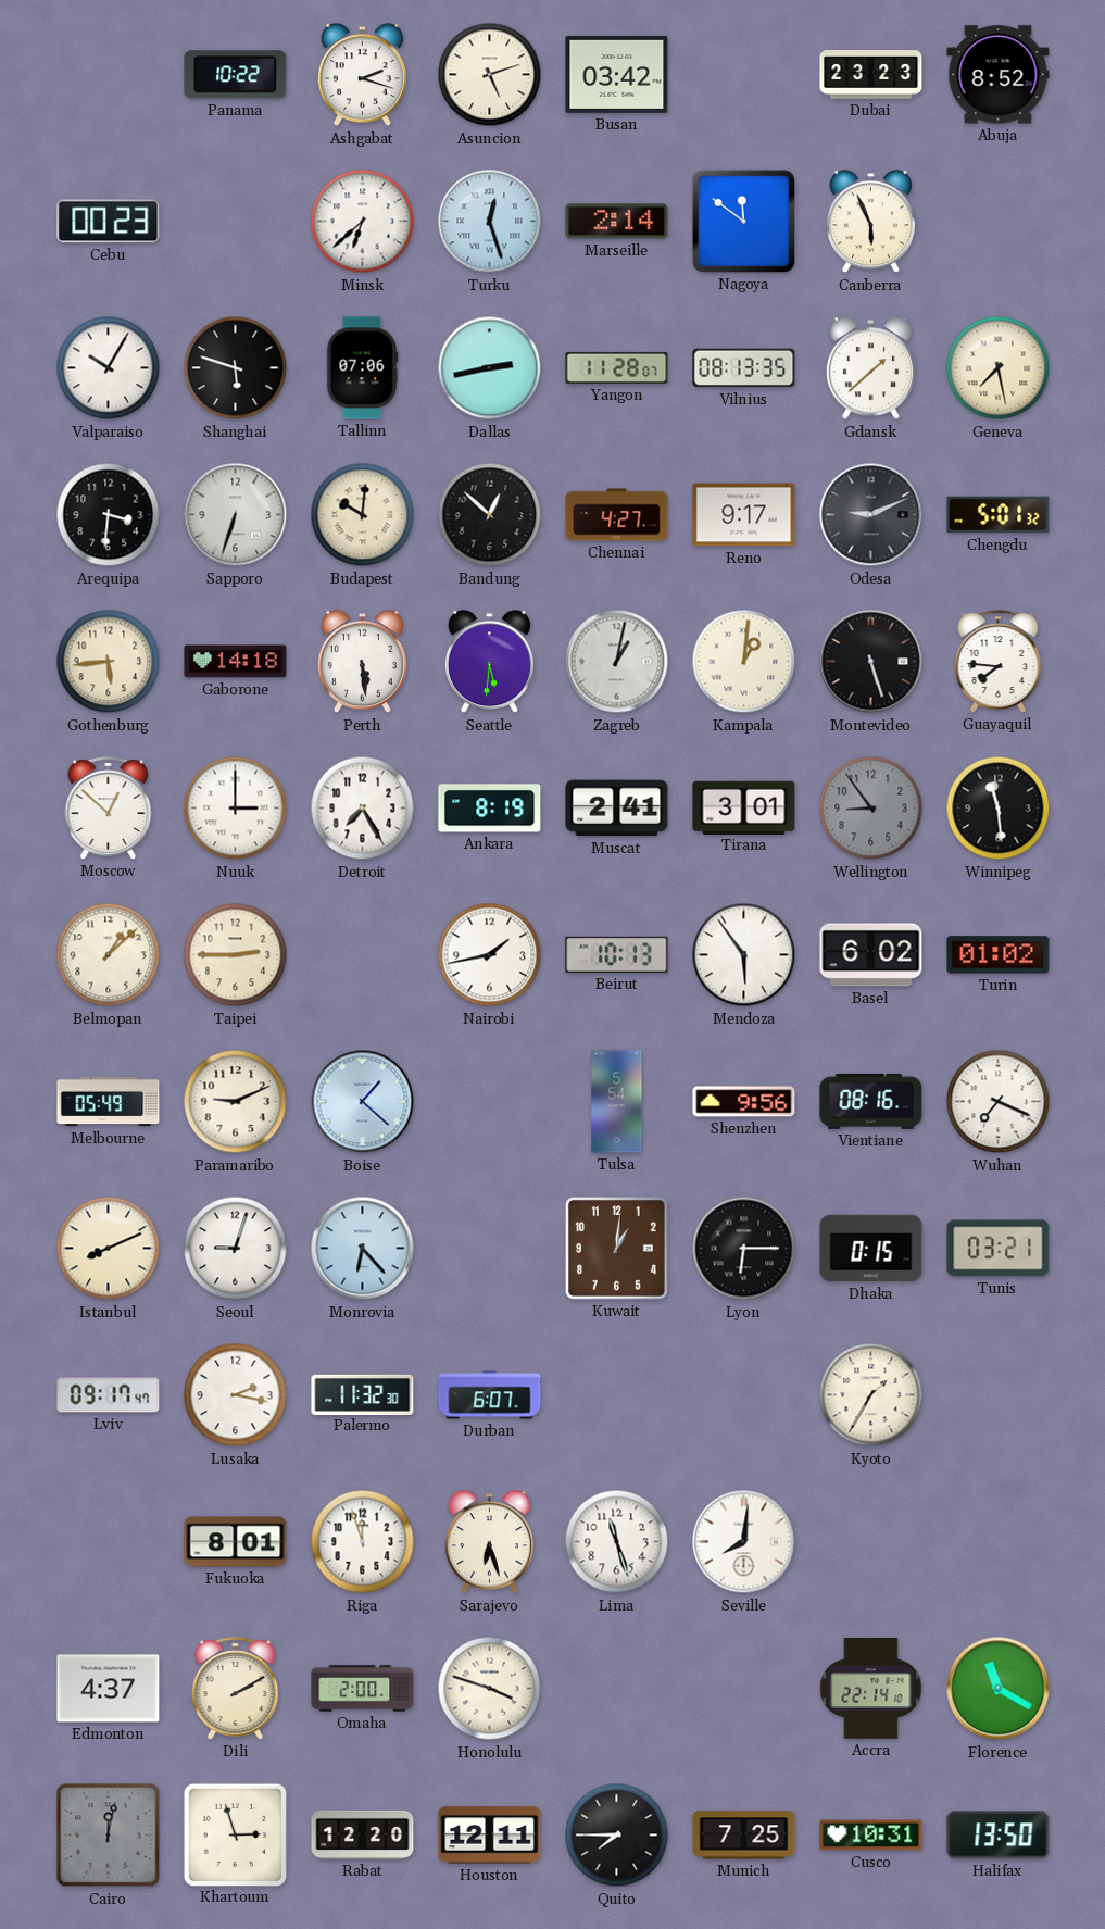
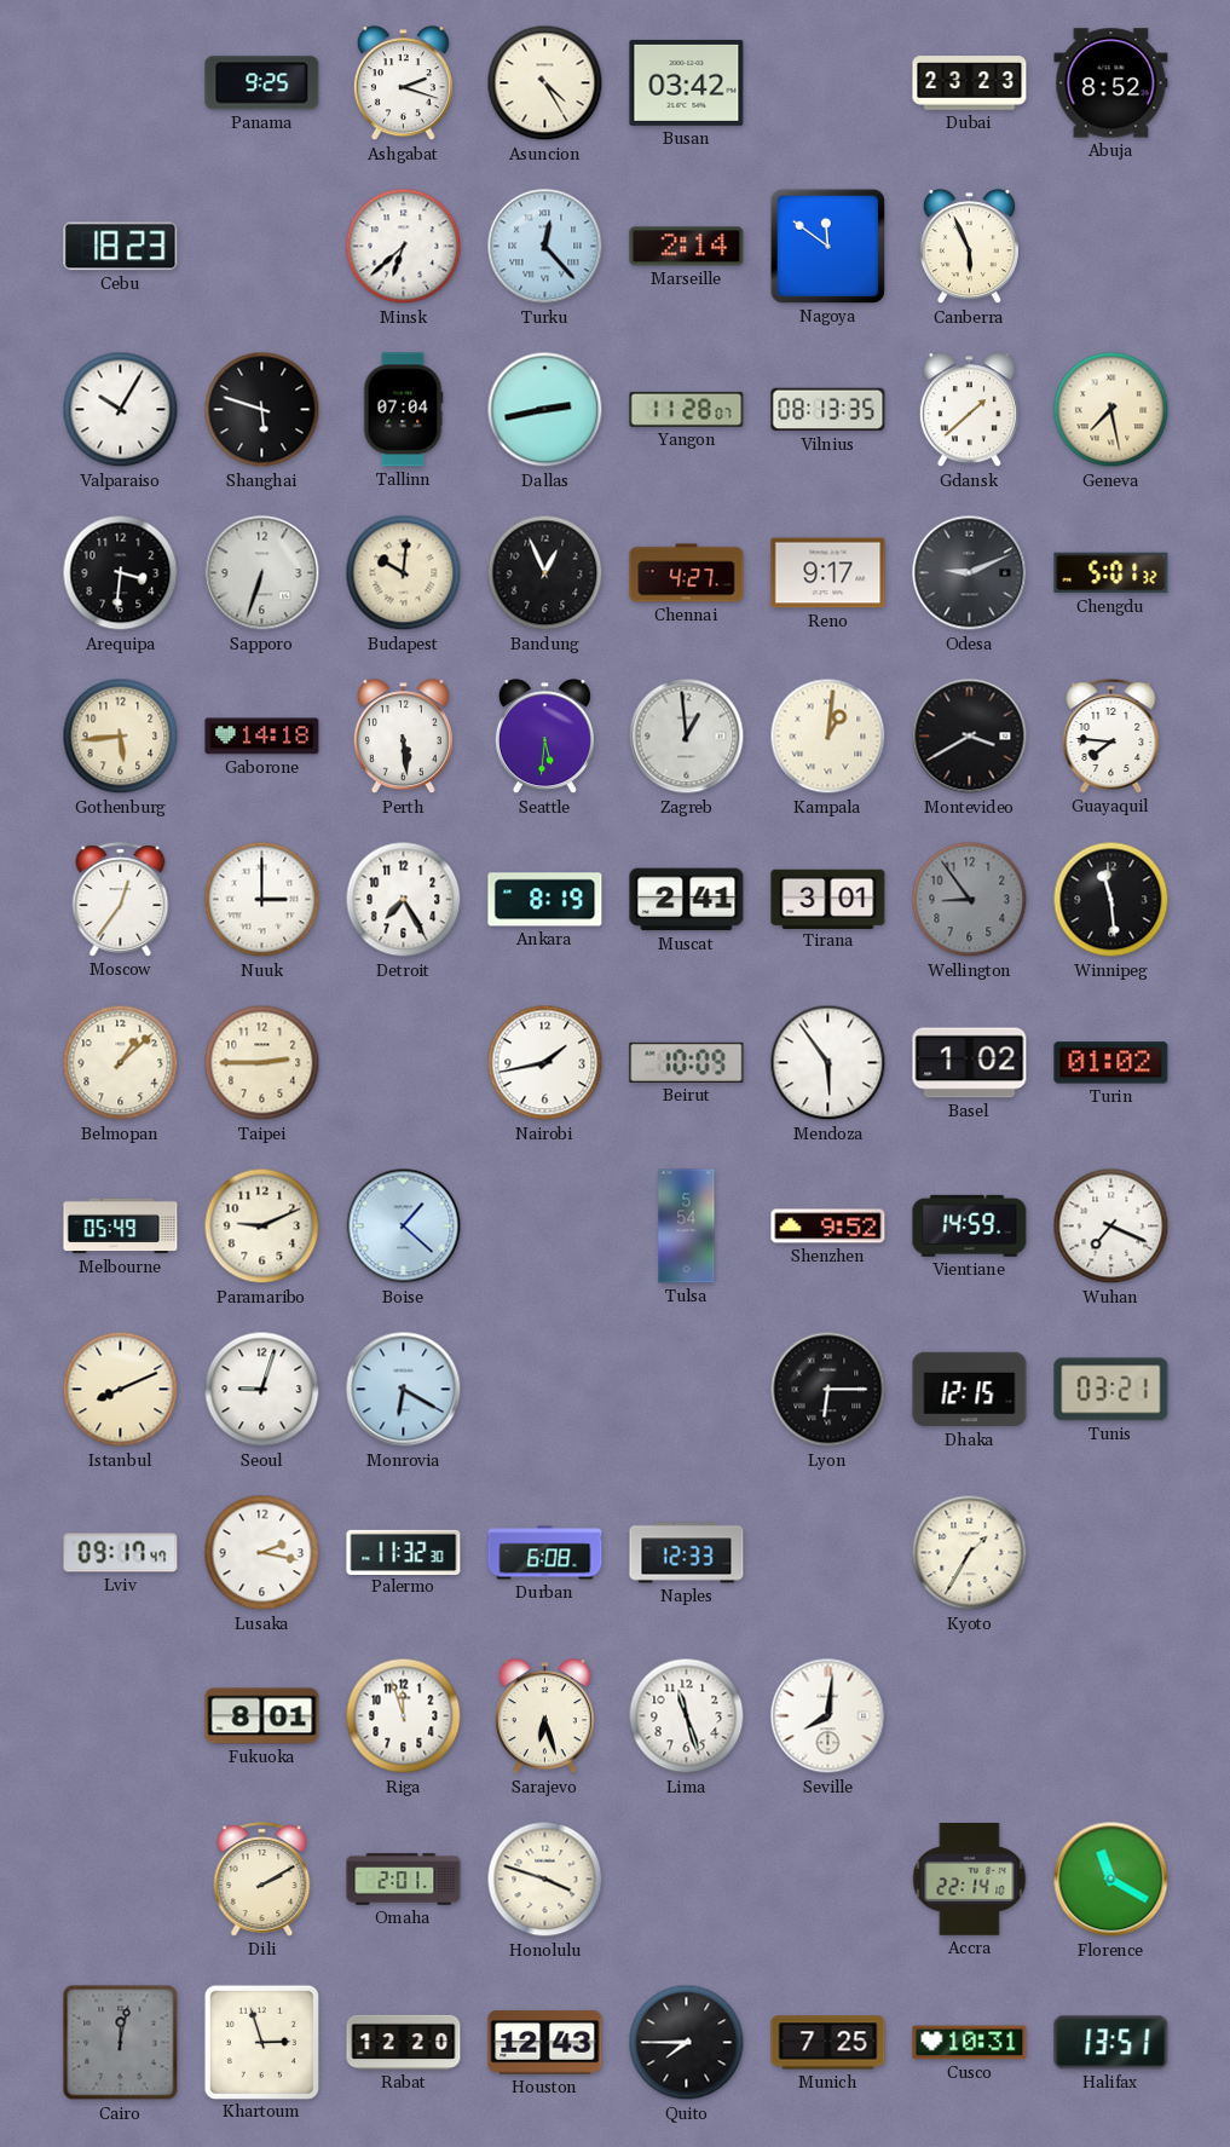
Panama: 10:22 -> 9:25
Asuncion: 5:12 -> 4:25
Cebu: 00:23 -> 18:23
Turku: 12:27 -> 12:23
Tallinn: 07:06 -> 07:04
Bandung: 12:52 -> 12:56
Zagreb: 1:02 -> 12:59
Montevideo: 5:27 -> 3:40
Moscow: 12:52 -> 12:36
Beirut: 10:13 -> 10:09
Basel: 6:02 -> 1:02
Shenzhen: 9:56 -> 9:52
Vientiane: 08:16 -> 14:59
Monrovia: 6:23 -> 6:20
Kuwait: 1:01 -> none
Dhaka: 0:15 -> 12:15
Durban: 6:07 -> 6:08
Naples: none -> 12:33
Edmonton: 4:37 -> none
Omaha: 2:00 -> 2:01
Houston: 12:11 -> 12:43
Halifax: 13:50 -> 13:51
